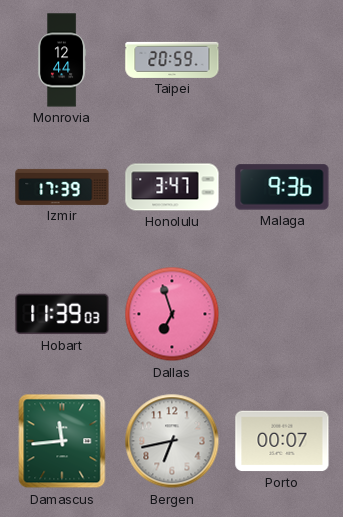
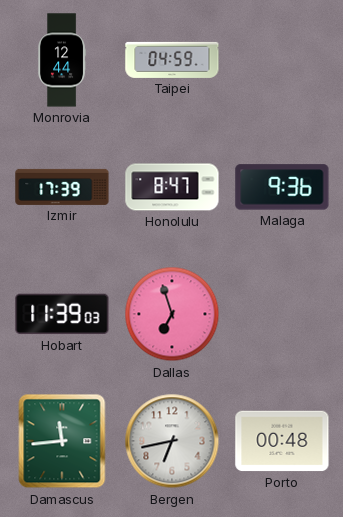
Taipei: 20:59 -> 04:59
Honolulu: 3:47 -> 8:47
Porto: 00:07 -> 00:48
